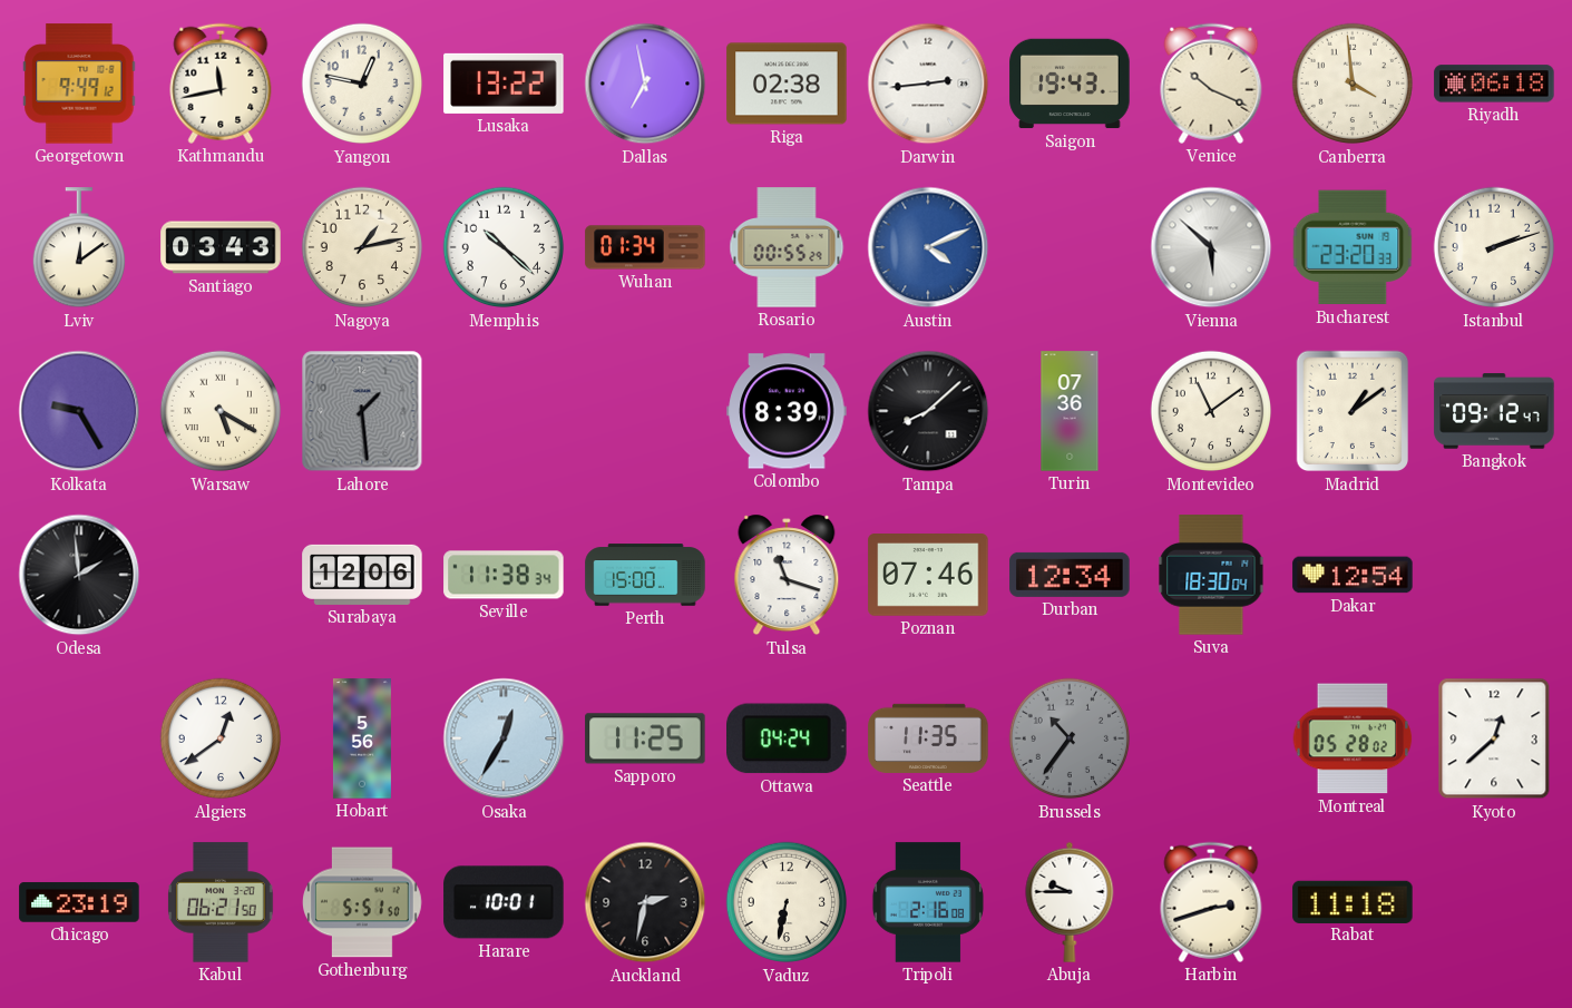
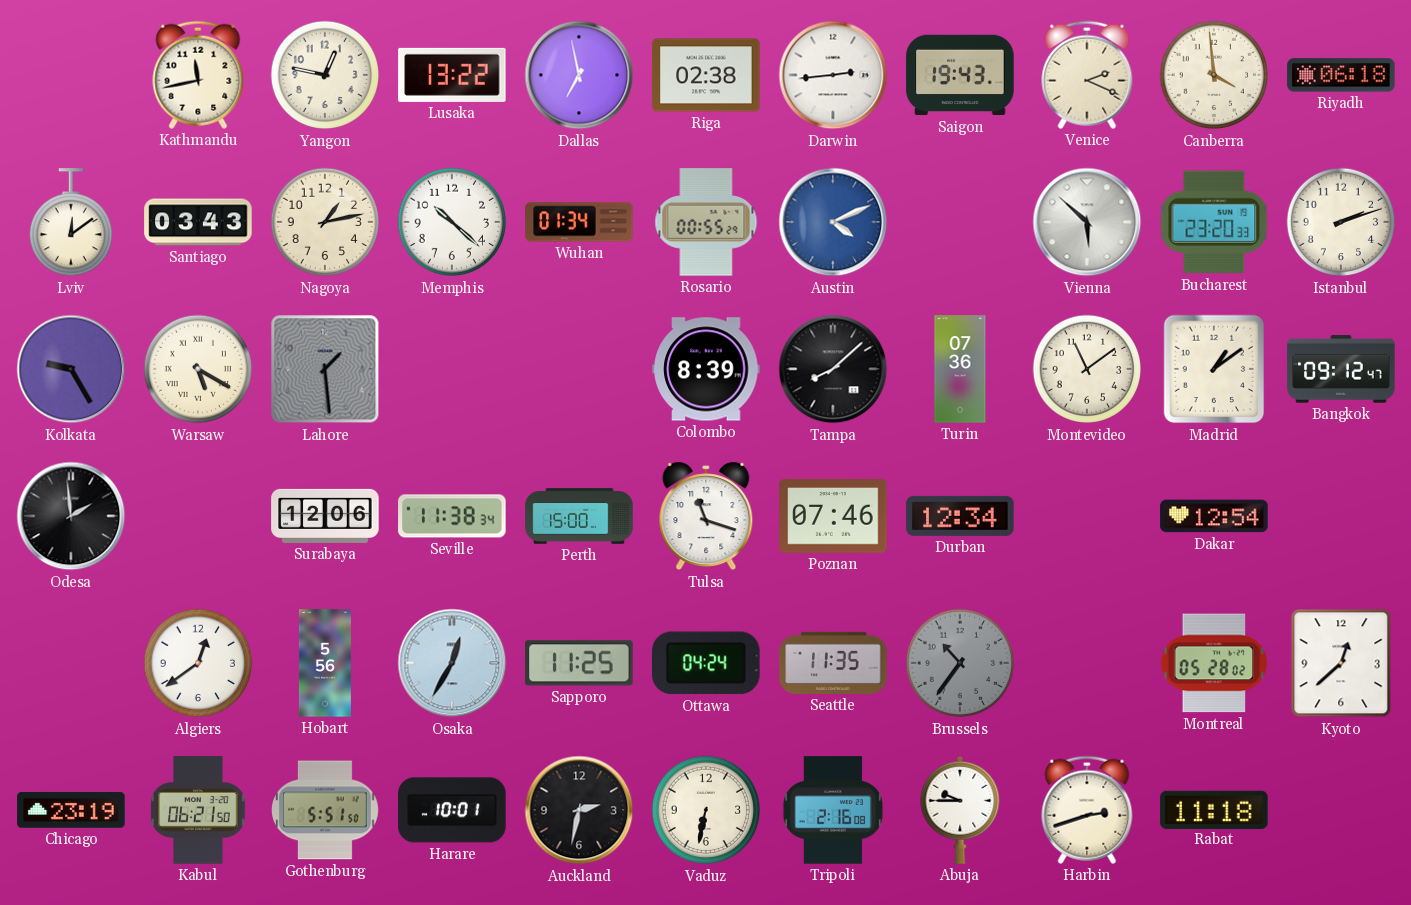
Georgetown: 9:49 -> none
Venice: 10:19 -> 2:19
Suva: 18:30 -> none
